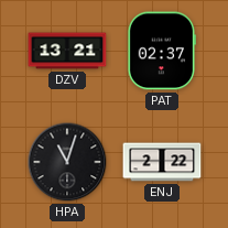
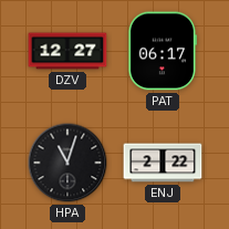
DZV: 13:21 -> 12:27
PAT: 02:37 -> 06:17
